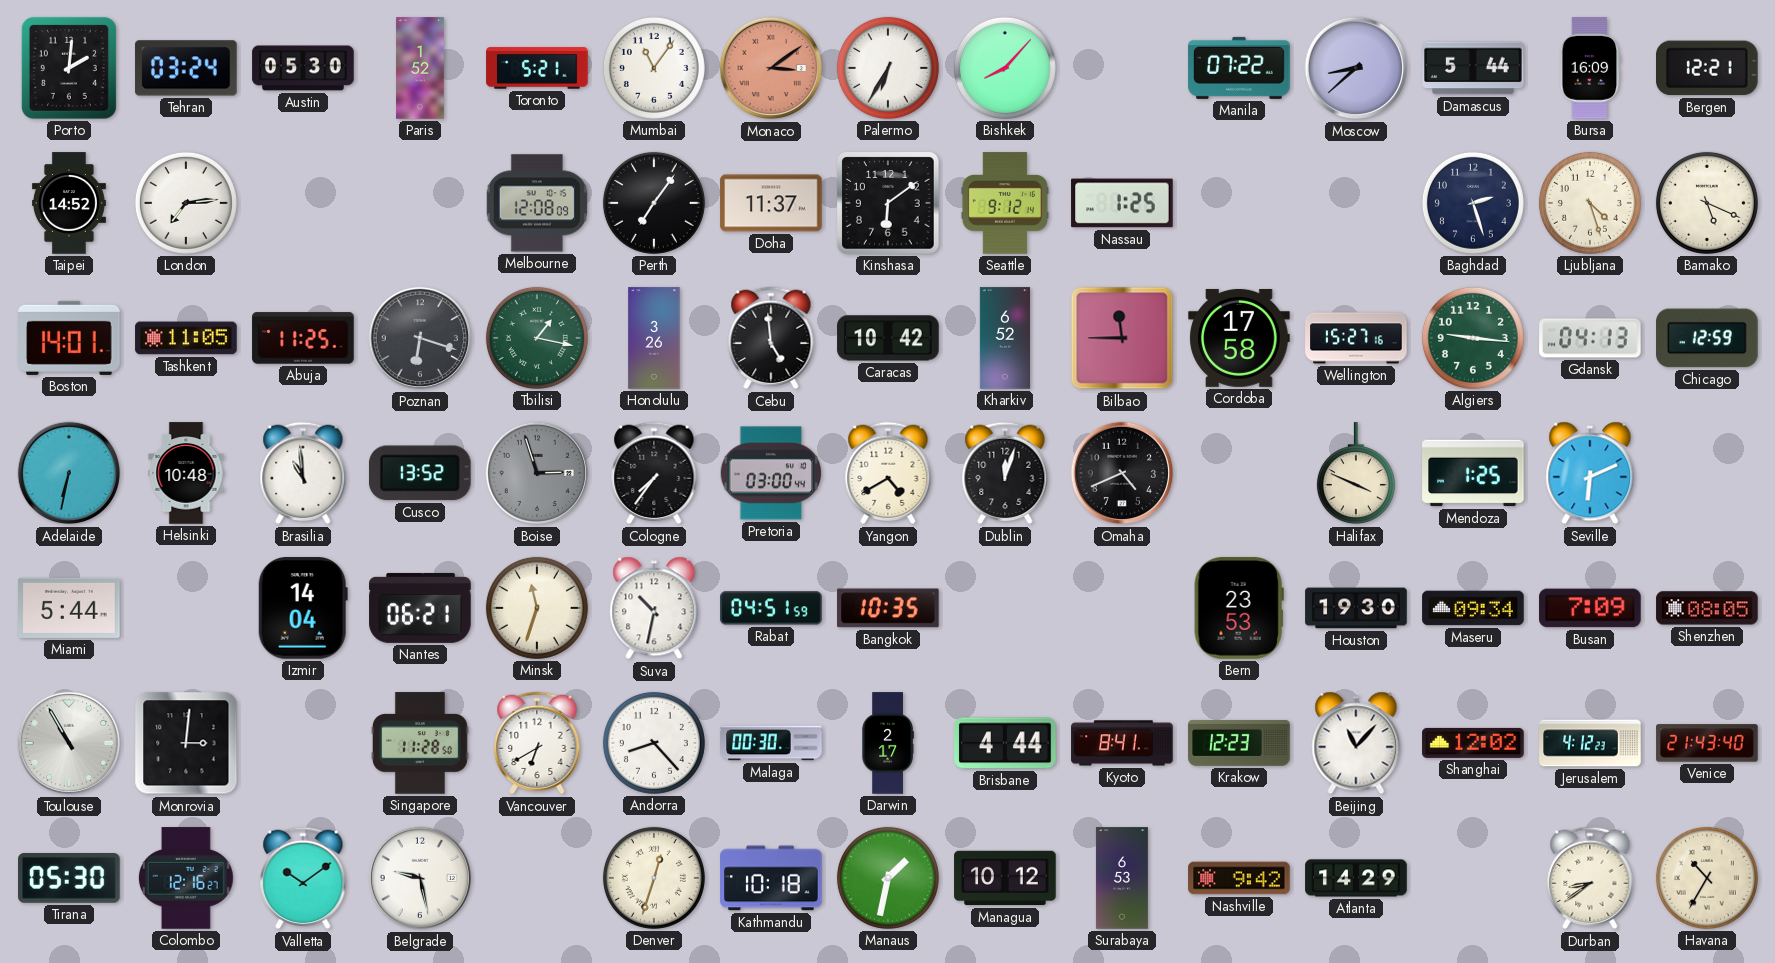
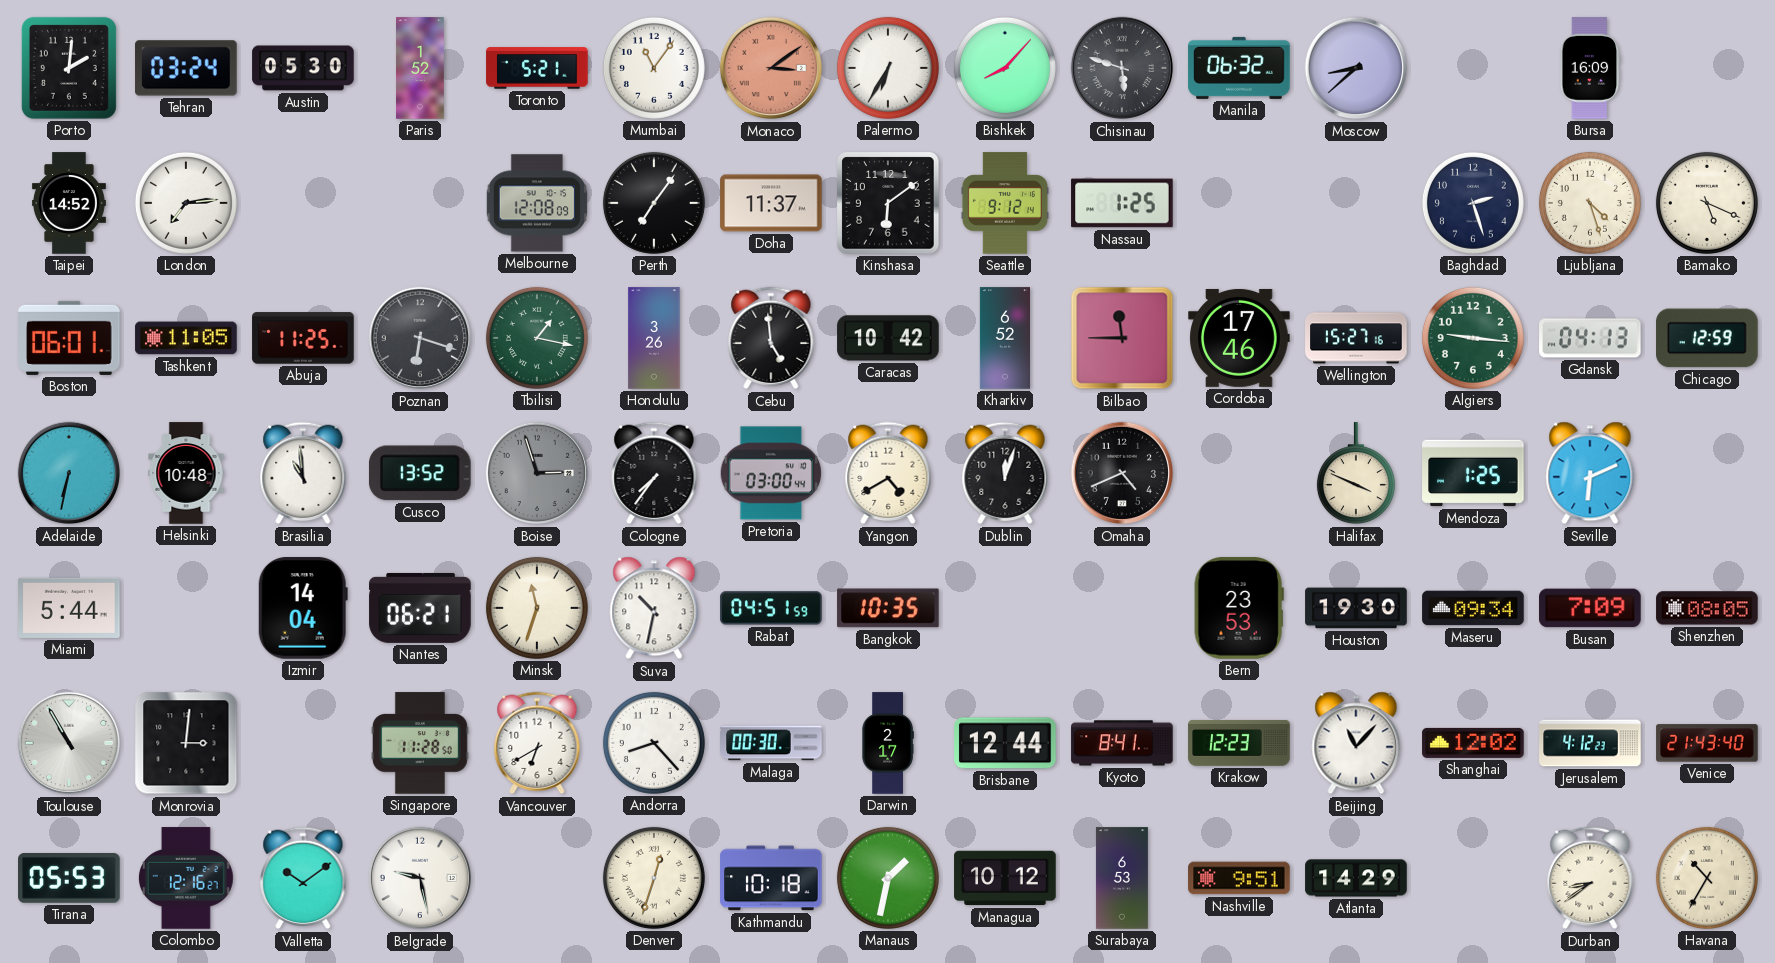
Chisinau: none -> 5:48
Manila: 07:22 -> 06:32
Damascus: 5:44 -> none
Bergen: 12:21 -> none
Boston: 14:01 -> 06:01
Cordoba: 17:58 -> 17:46
Brisbane: 4:44 -> 12:44
Tirana: 05:30 -> 05:53
Nashville: 9:42 -> 9:51
